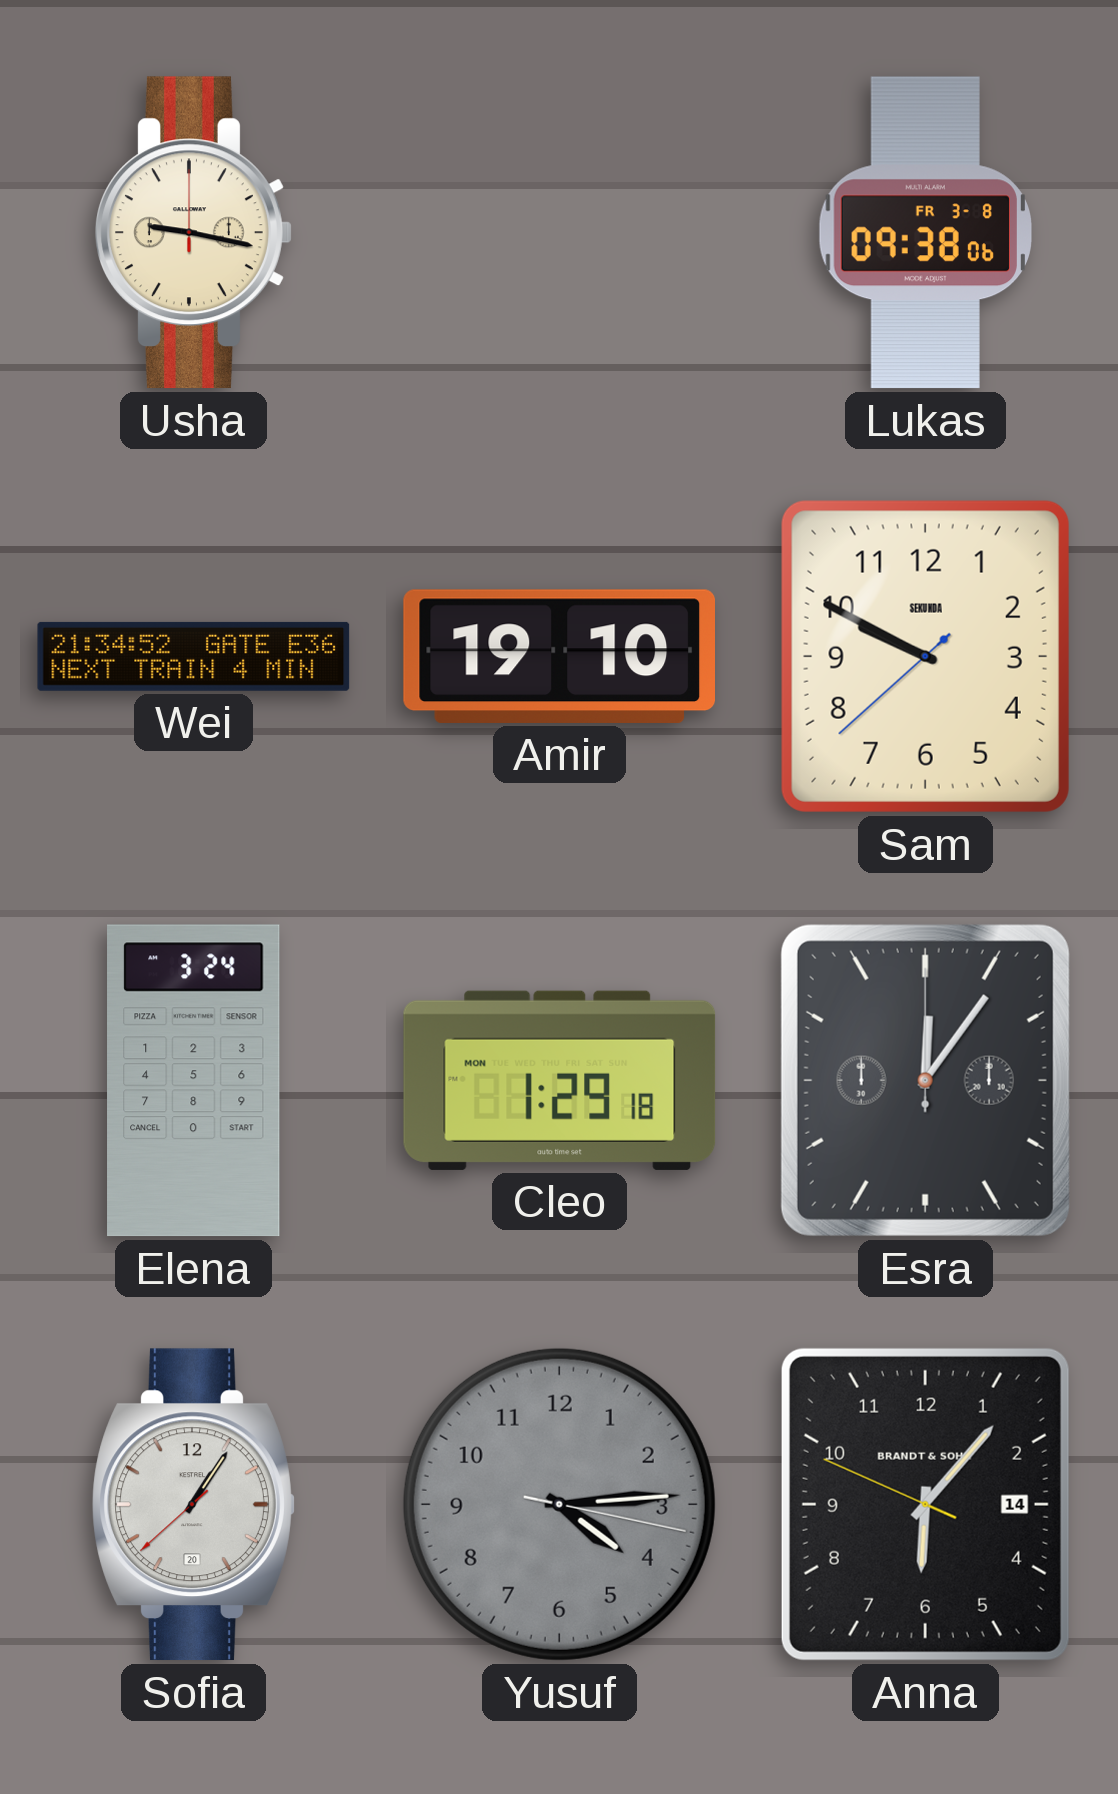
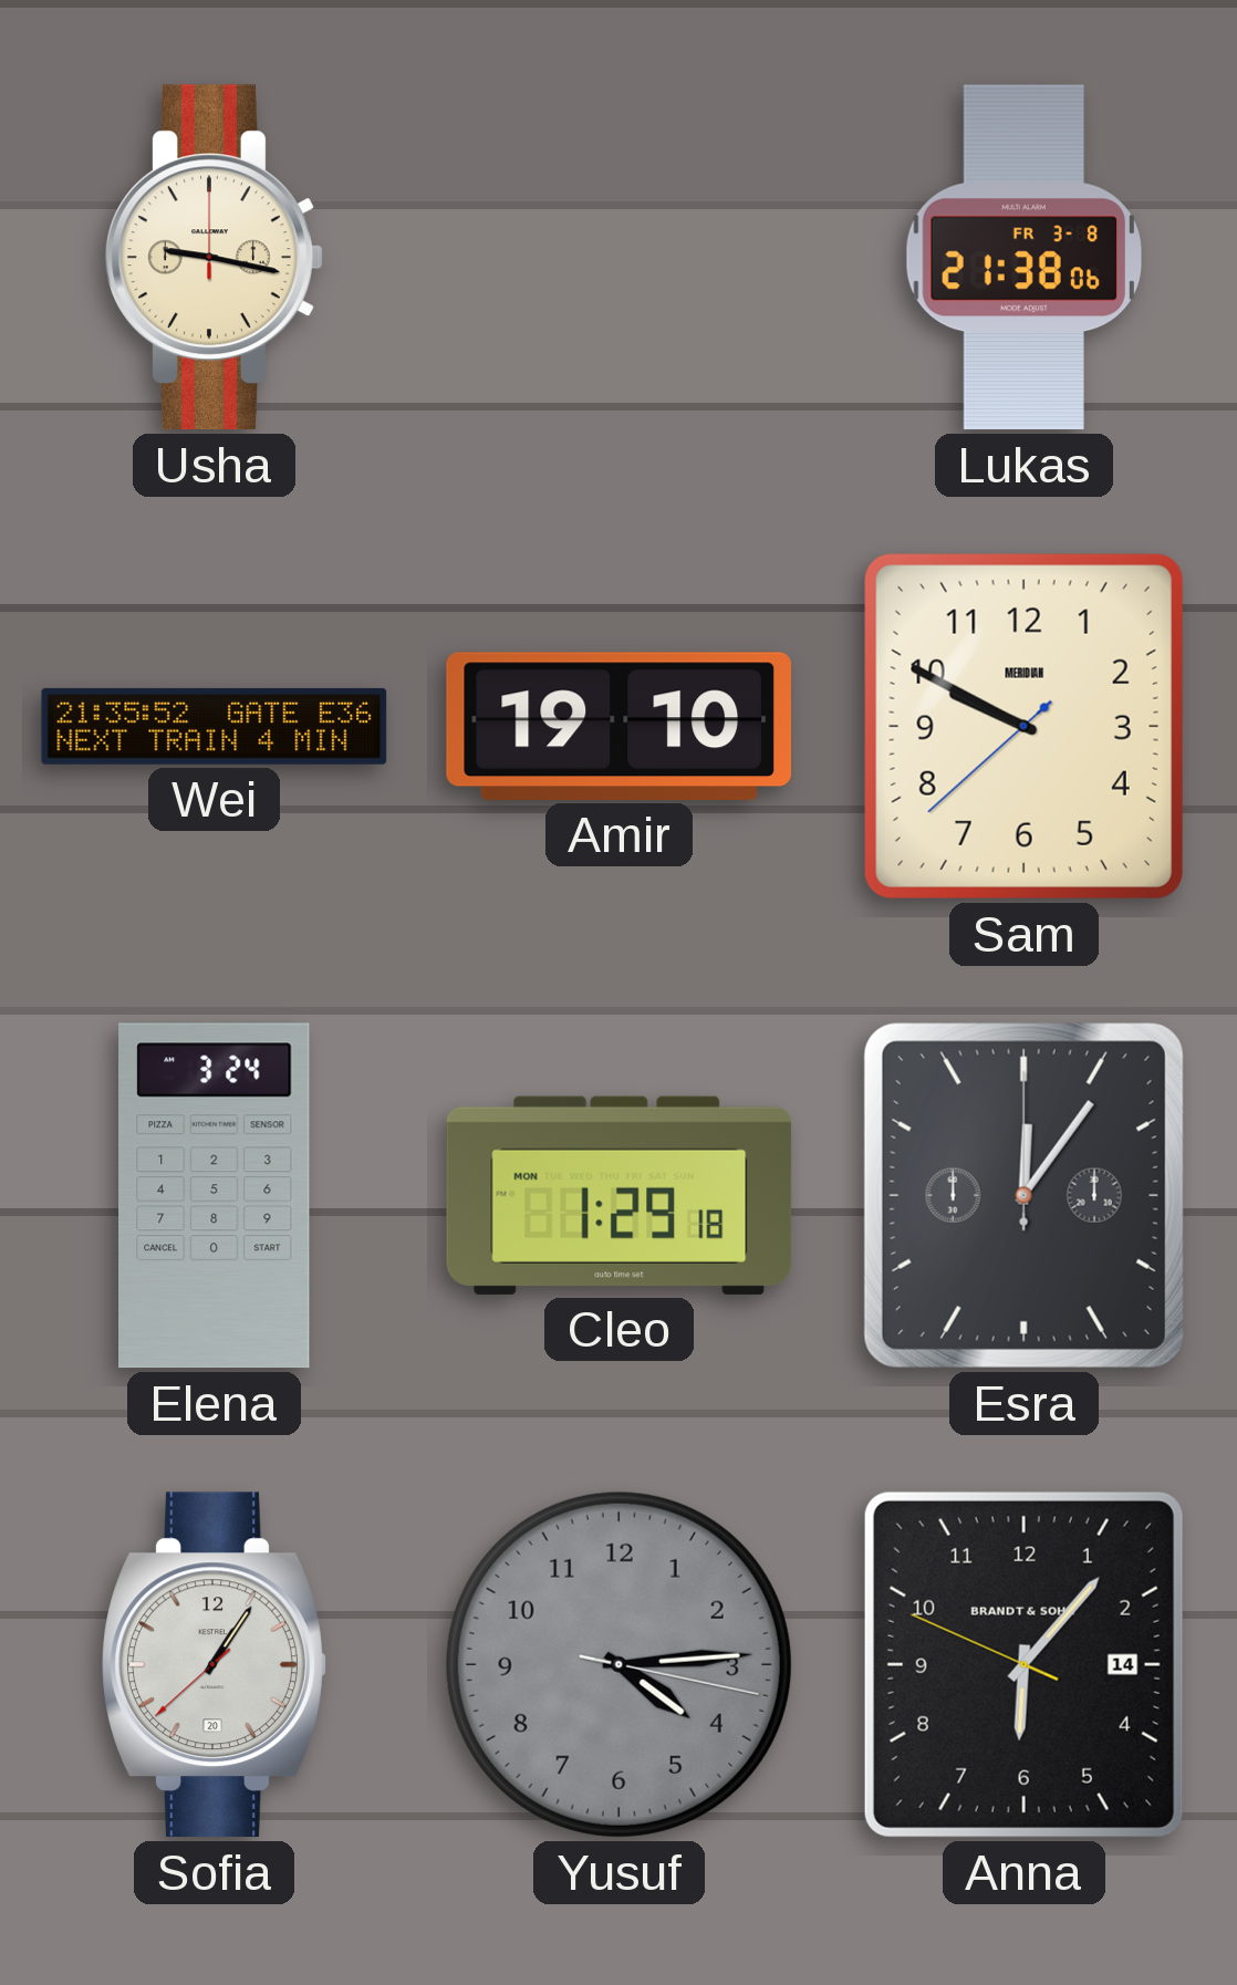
Lukas: 09:38 -> 21:38
Wei: 21:34 -> 21:35
Sam brand: SEKUNDA -> MERIDIAN
